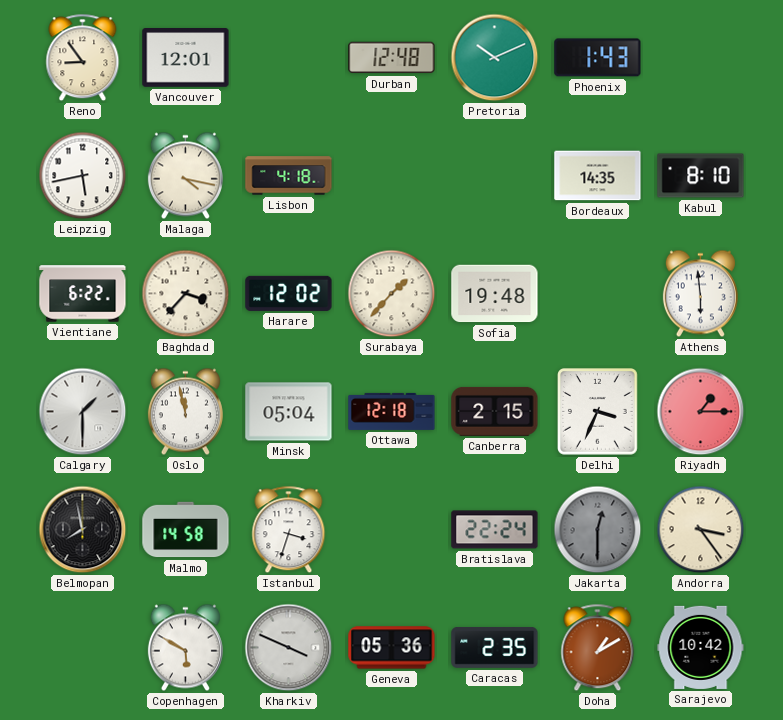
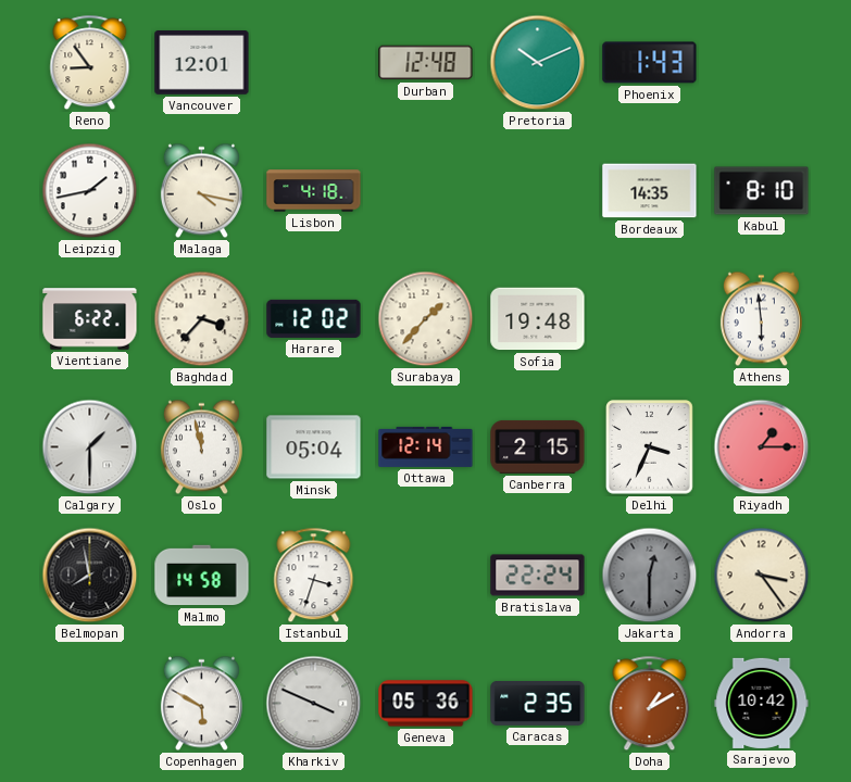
Leipzig: 5:43 -> 1:43
Ottawa: 12:18 -> 12:14
